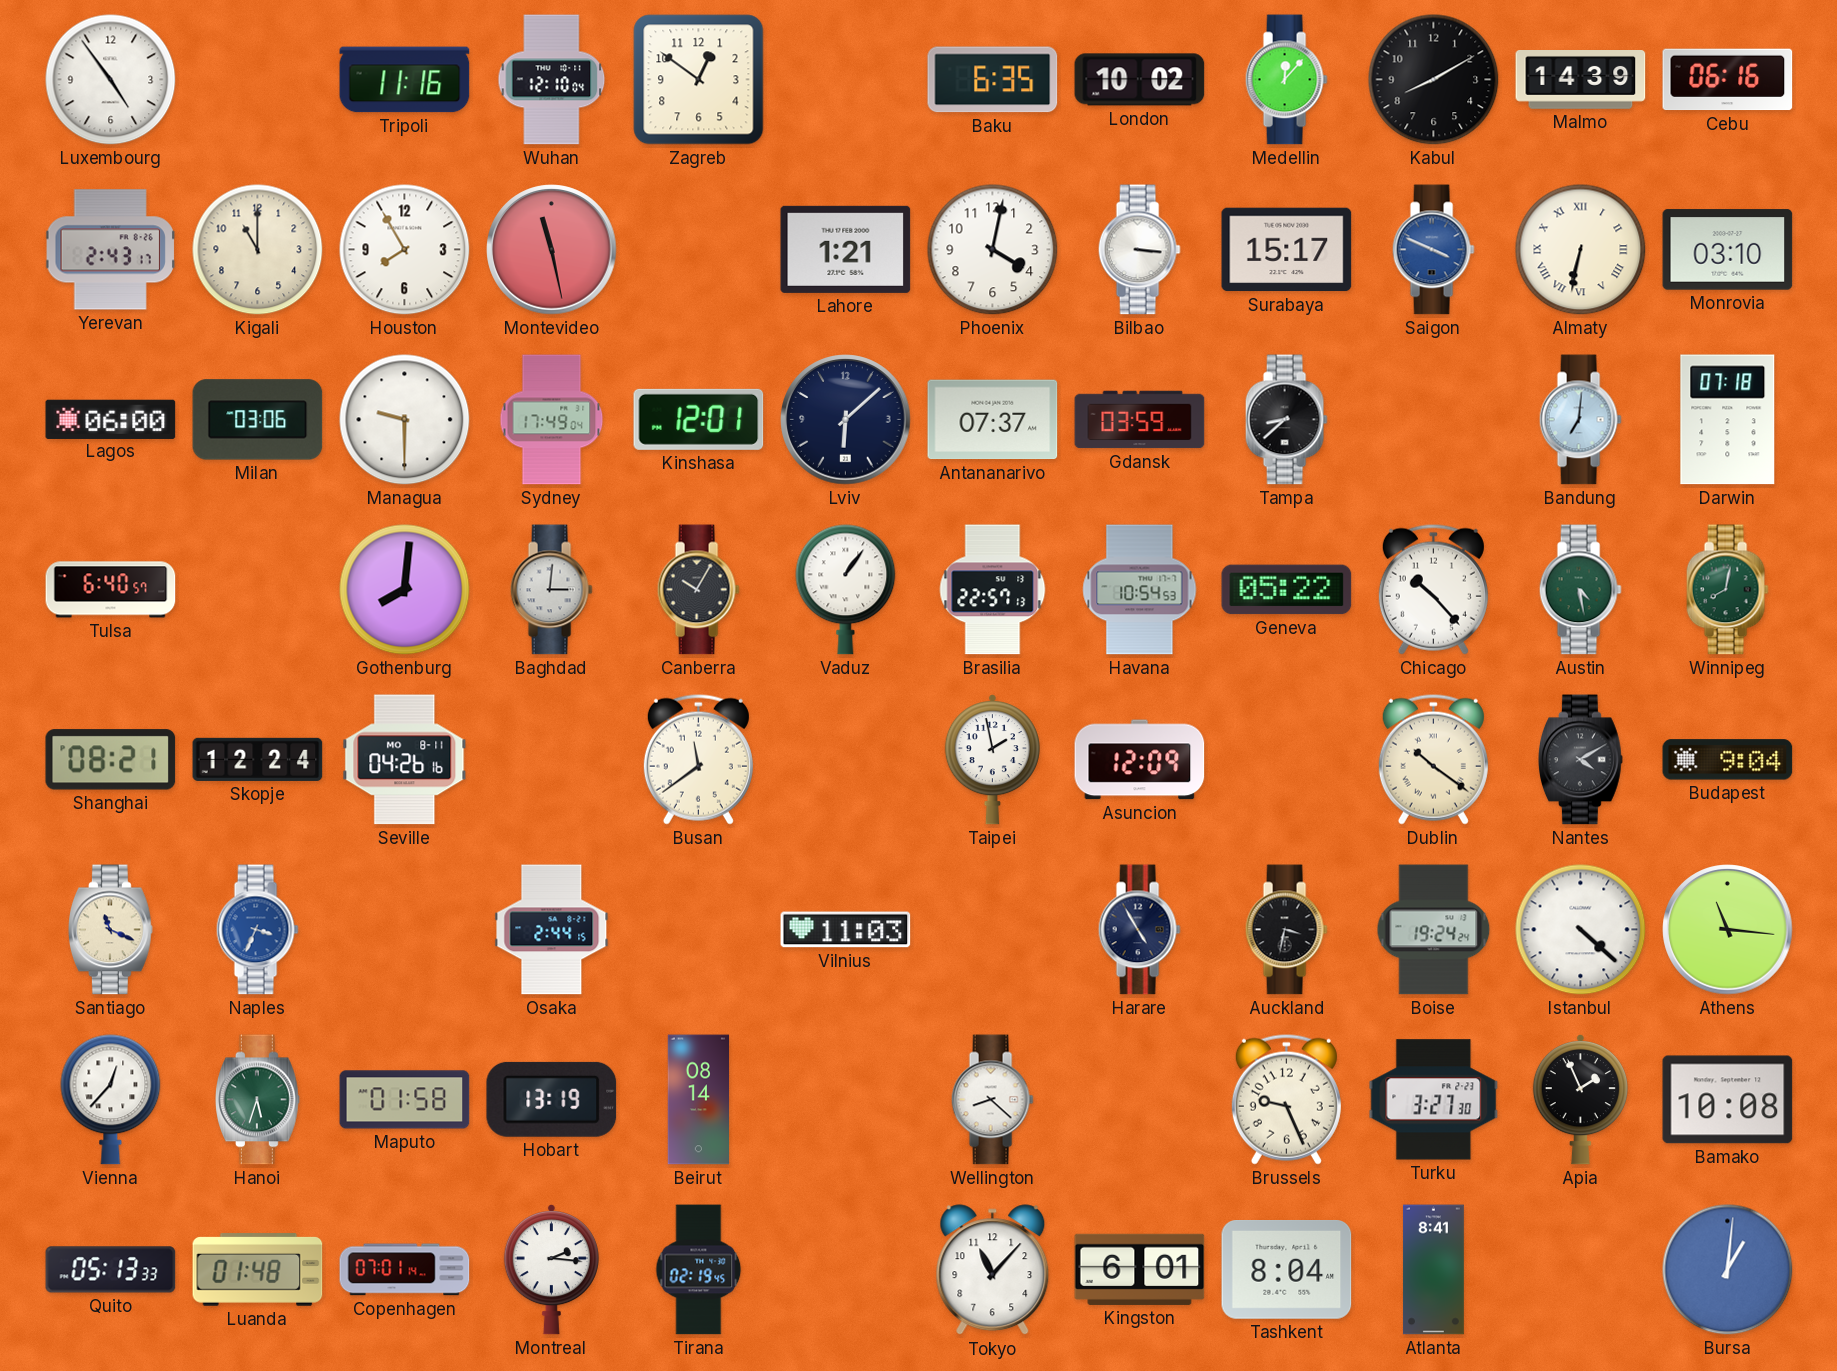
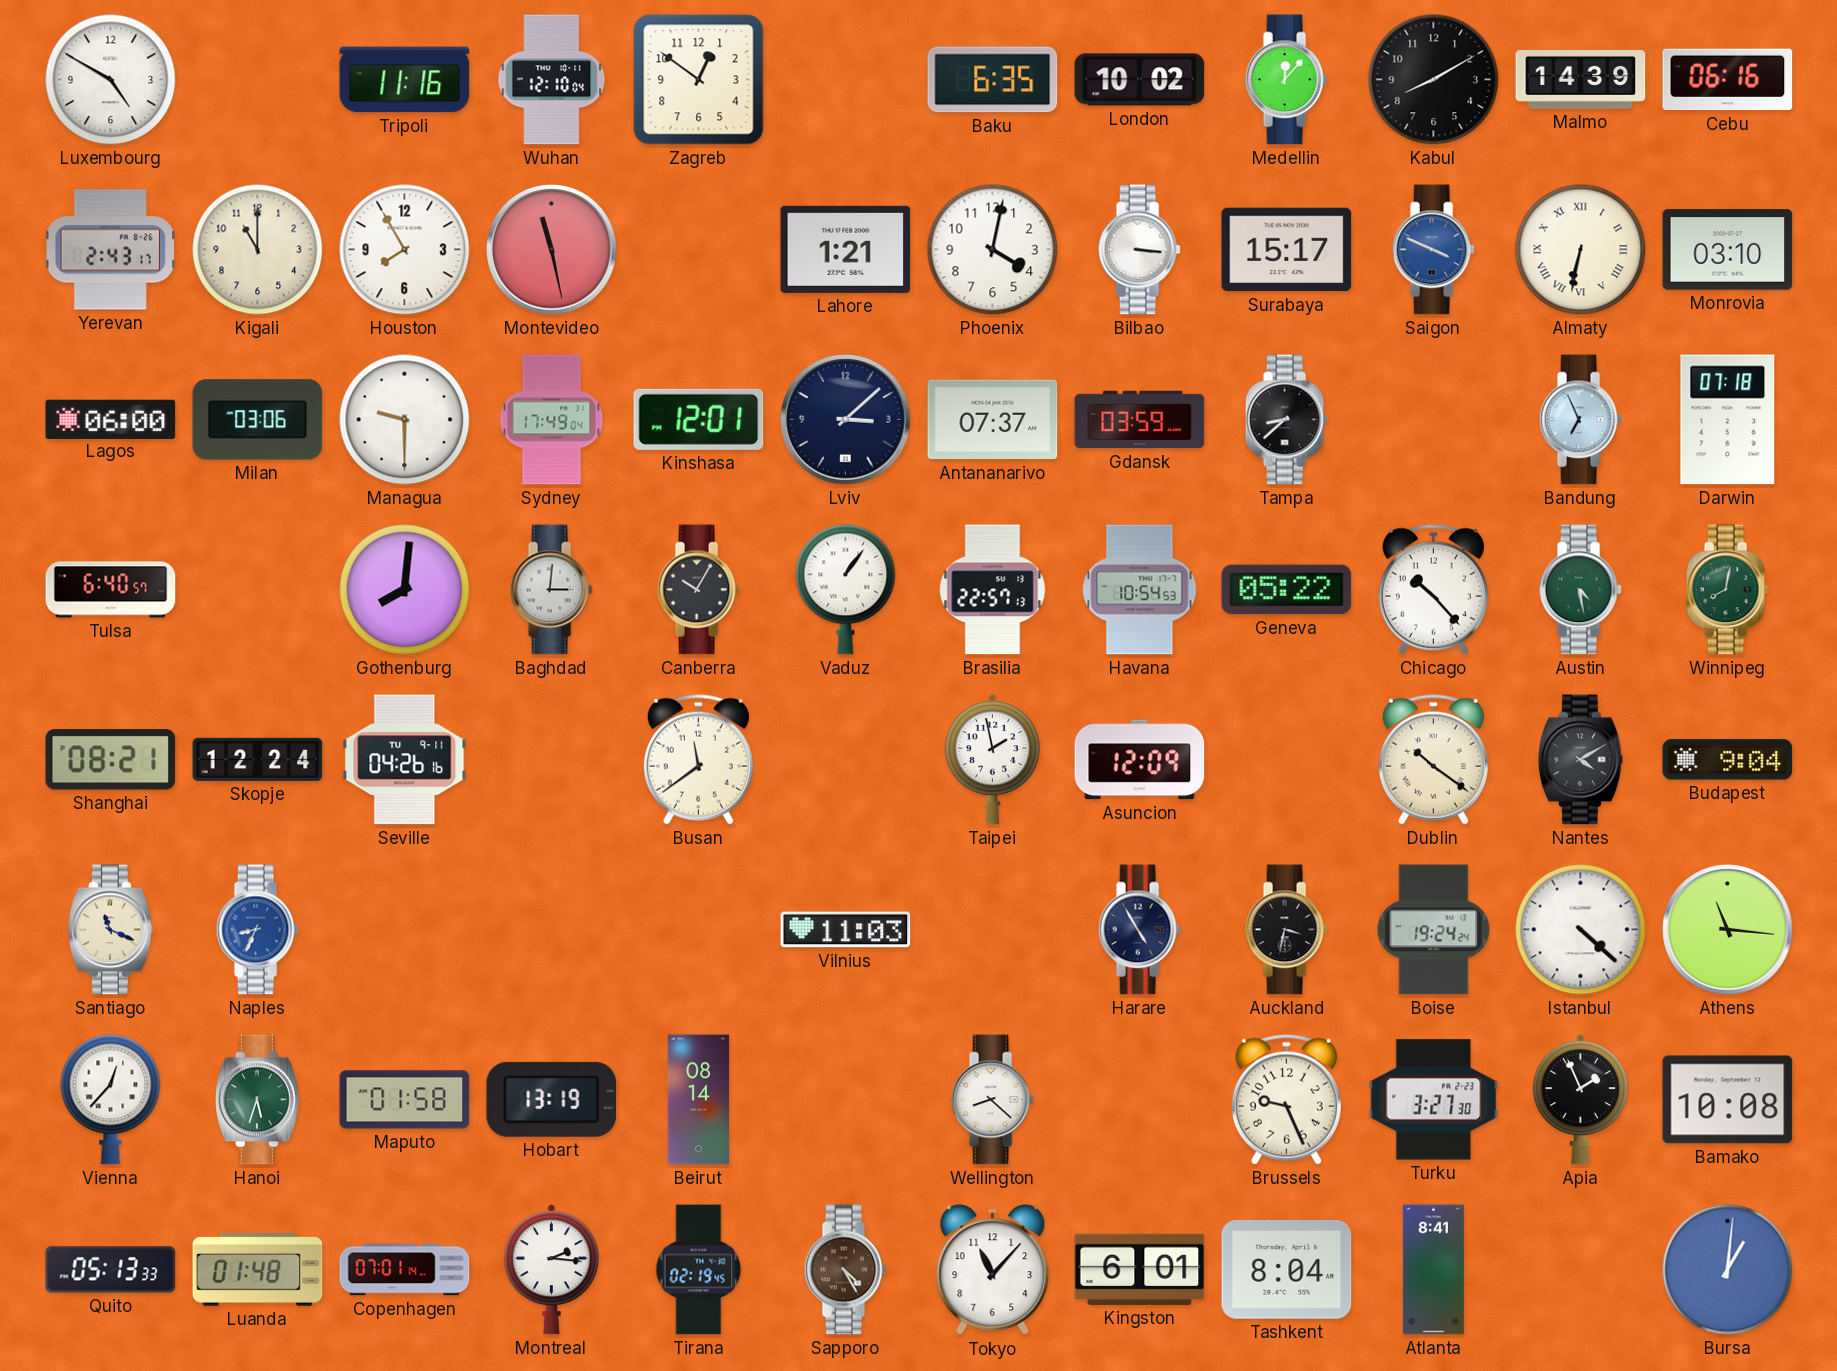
Luxembourg: 4:54 -> 4:50
Lviv: 6:08 -> 3:08
Bandung: 7:01 -> 6:56
Seville date: MO 8-11 -> TU 9-11
Naples: 3:34 -> 8:34
Osaka: 2:44 -> none
Sapporo: none -> 4:25
